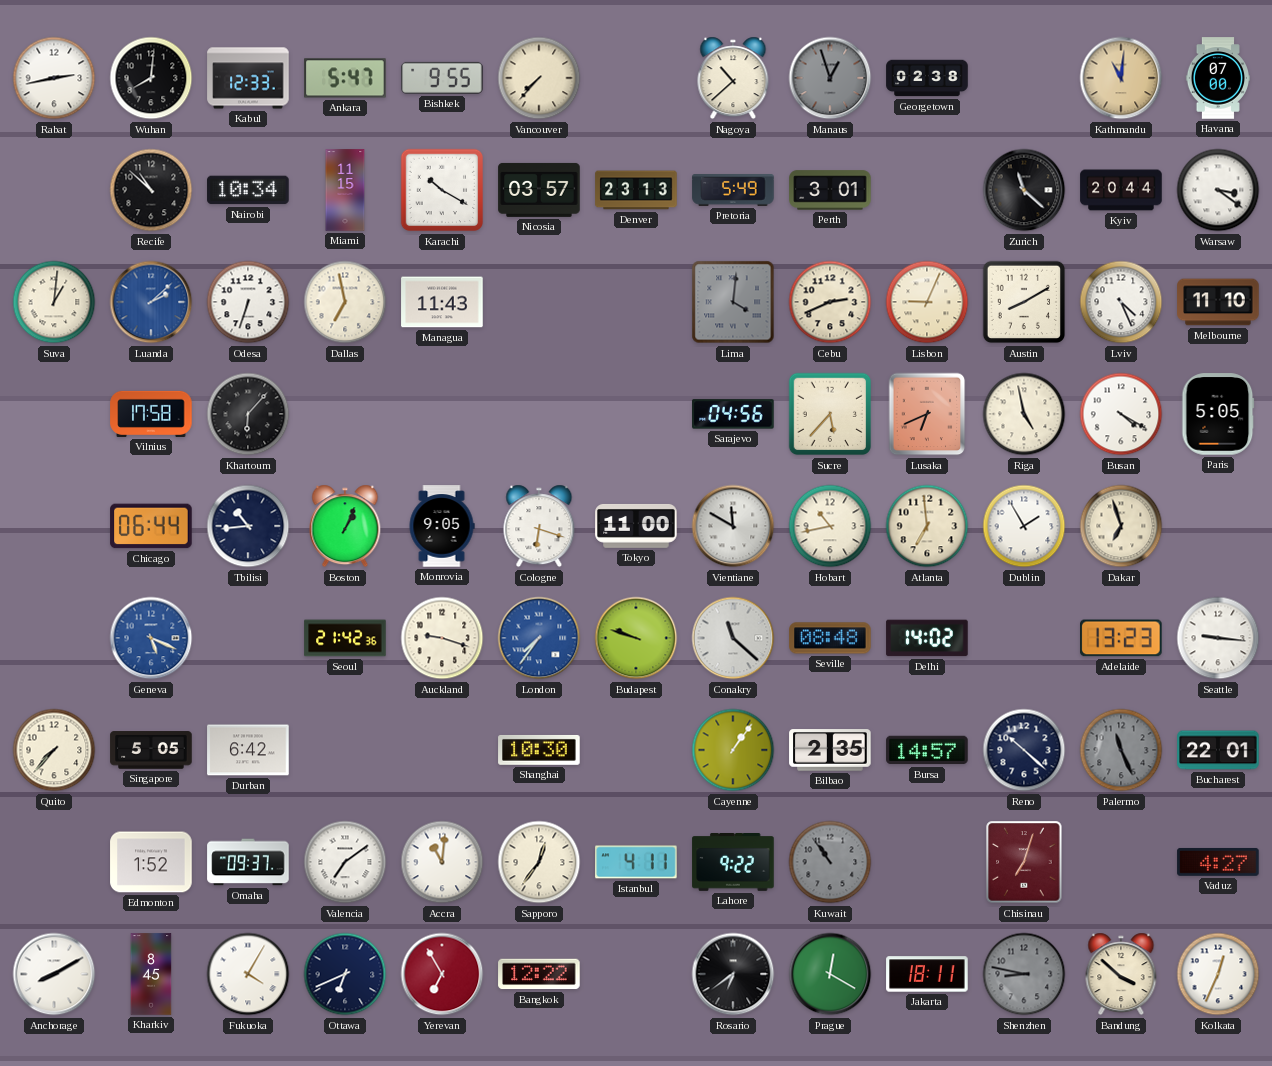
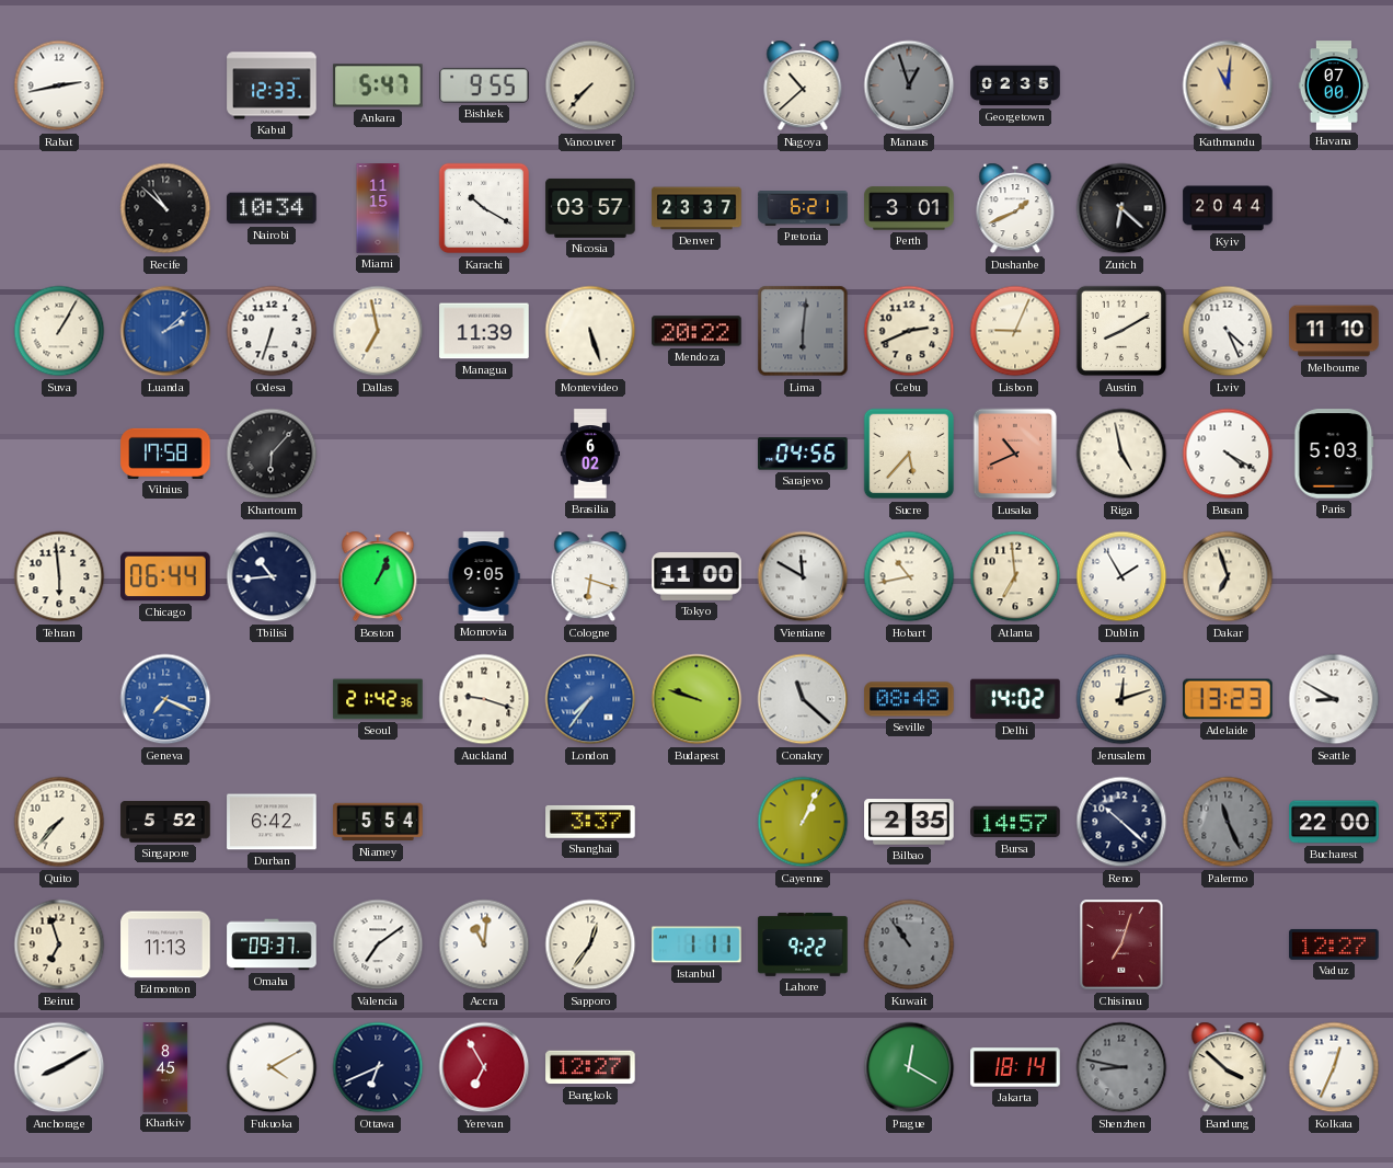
Wuhan: 8:01 -> none
Georgetown: 02:38 -> 02:35
Denver: 23:13 -> 23:37
Pretoria: 5:49 -> 6:21
Dushanbe: none -> 1:41
Zurich: 11:22 -> 6:22
Warsaw: 3:21 -> none
Suva: 1:01 -> 1:05
Managua: 11:43 -> 11:39
Montevideo: none -> 5:27
Mendoza: none -> 20:22
Lima: 4:01 -> 6:01
Brasilia: none -> 6:02
Lusaka: 6:41 -> 10:41
Paris: 5:05 -> 5:03
Tehran: none -> 5:59
Geneva: 5:19 -> 7:19
Jerusalem: none -> 12:12
Seattle: 9:16 -> 8:50
Singapore: 5:05 -> 5:52
Niamey: none -> 5:54
Shanghai: 10:30 -> 3:37
Cayenne: 1:06 -> 1:04
Bucharest: 22:01 -> 22:00
Beirut: none -> 6:57
Edmonton: 1:52 -> 11:13
Istanbul: 4:11 -> 1:11
Vaduz: 4:27 -> 12:27
Fukuoka: 4:05 -> 4:10
Bangkok: 12:22 -> 12:27
Rosario: 6:39 -> none
Jakarta: 18:11 -> 18:14
